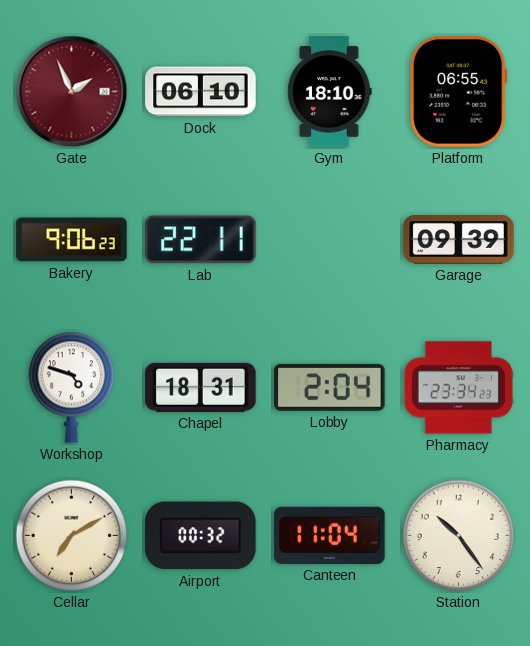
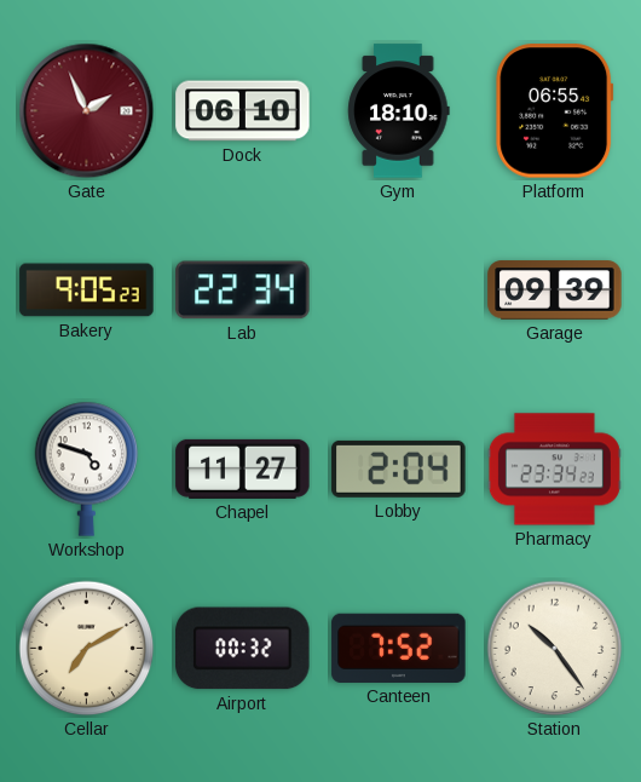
Bakery: 9:06 -> 9:05
Lab: 22:11 -> 22:34
Chapel: 18:31 -> 11:27
Canteen: 11:04 -> 7:52
